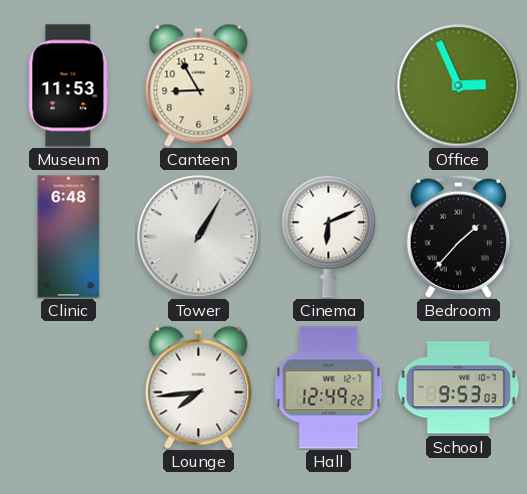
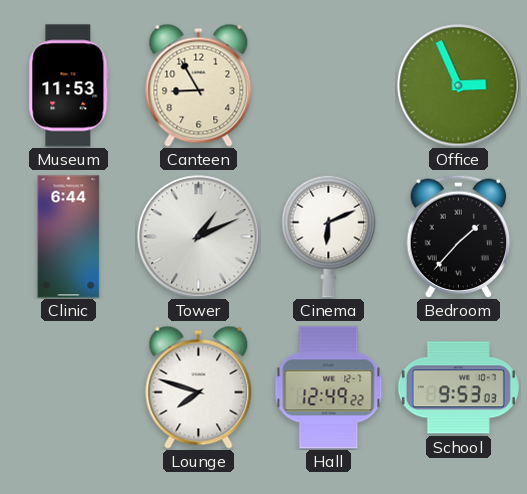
Clinic: 6:48 -> 6:44
Tower: 1:05 -> 1:11
Lounge: 7:44 -> 7:48
